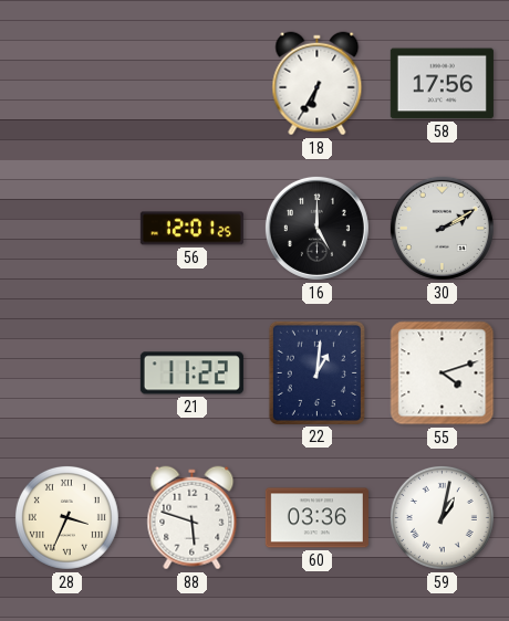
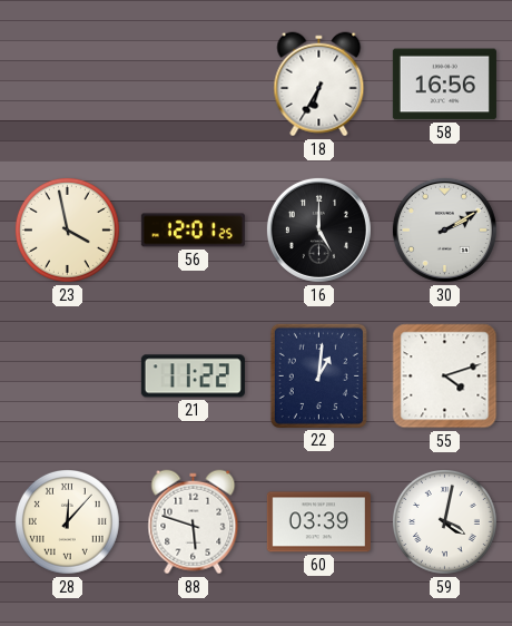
58: 17:56 -> 16:56
23: none -> 3:58
28: 3:34 -> 12:07
60: 03:36 -> 03:39
59: 1:02 -> 4:02
